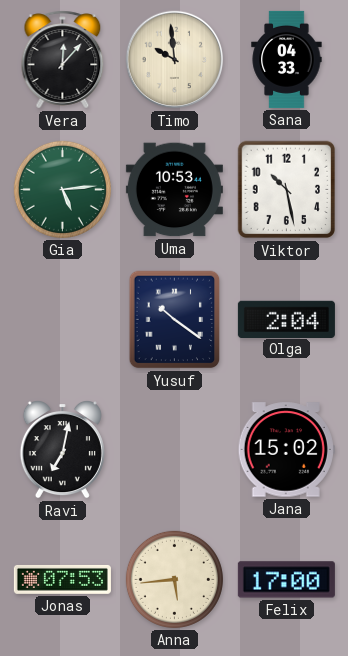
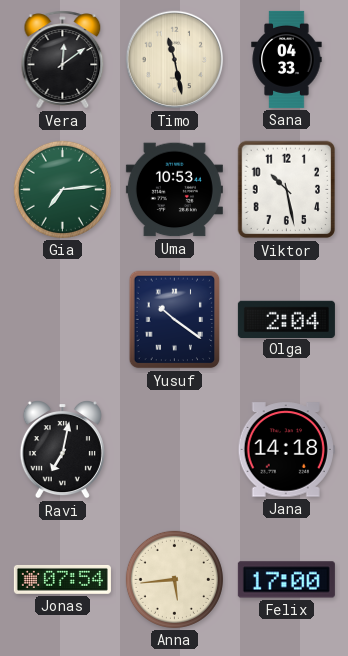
Vera: 12:07 -> 12:09
Timo: 9:59 -> 11:28
Gia: 5:14 -> 7:14
Jana: 15:02 -> 14:18
Jonas: 07:53 -> 07:54
